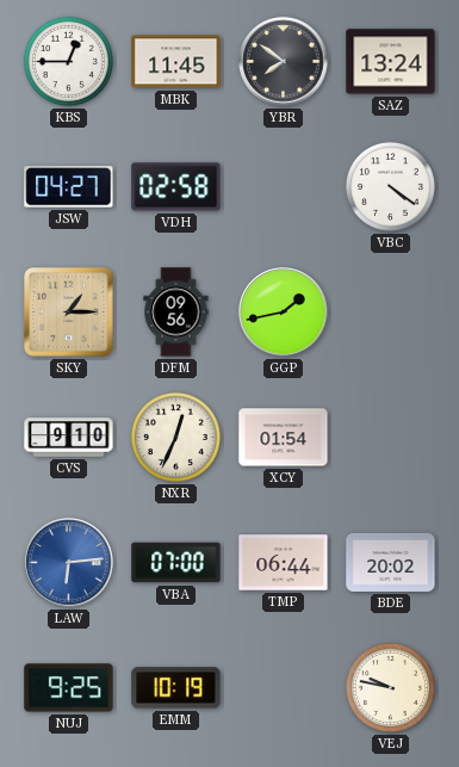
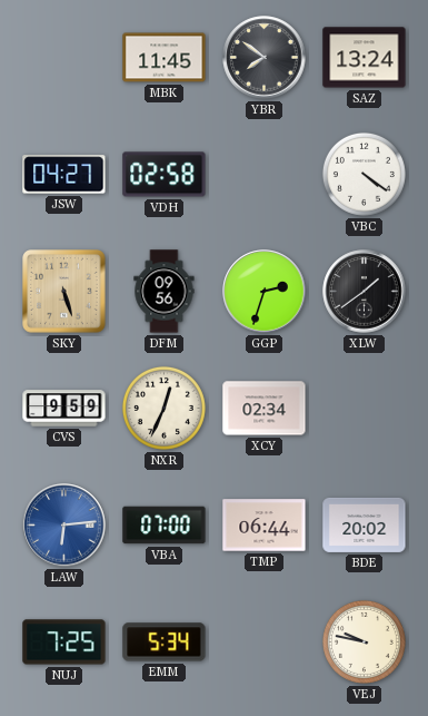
KBS: 12:45 -> none
SKY: 1:15 -> 5:27
GGP: 1:43 -> 2:33
XLW: none -> 1:39
CVS: 9:10 -> 9:59
XCY: 01:54 -> 02:34
NUJ: 9:25 -> 7:25
EMM: 10:19 -> 5:34
